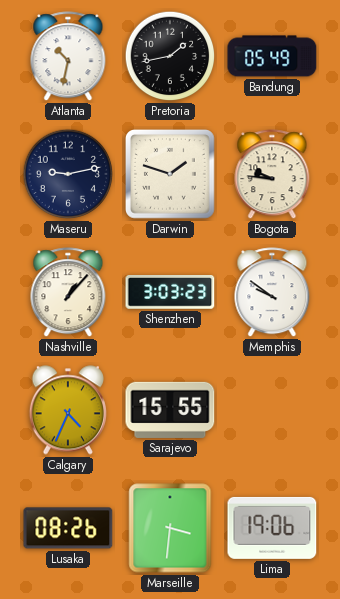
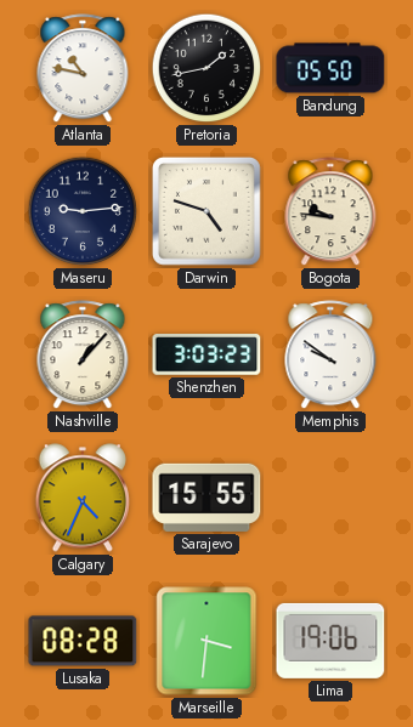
Atlanta: 10:32 -> 10:47
Bandung: 05:49 -> 05:50
Maseru: 9:13 -> 9:14
Darwin: 1:48 -> 4:48
Lusaka: 08:26 -> 08:28
